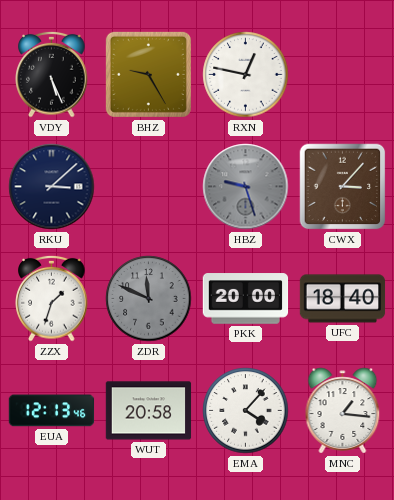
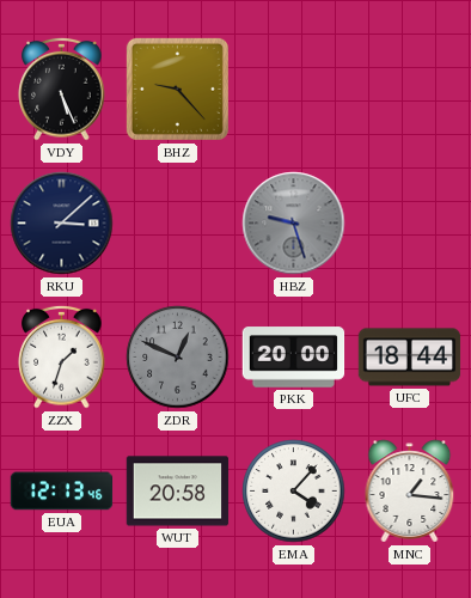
BHZ: 9:25 -> 9:23
RXN: 12:47 -> none
CWX: 3:07 -> none
ZDR: 11:49 -> 12:49
UFC: 18:40 -> 18:44
